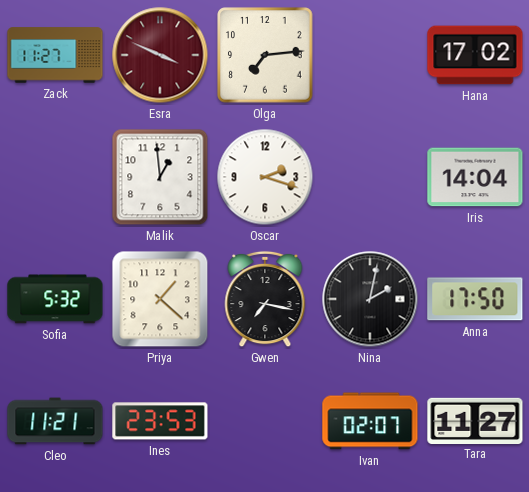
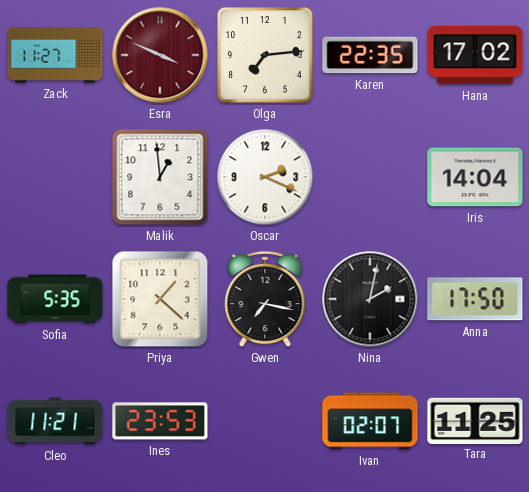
Karen: none -> 22:35
Oscar: 2:18 -> 2:19
Sofia: 5:32 -> 5:35
Tara: 11:27 -> 11:25
